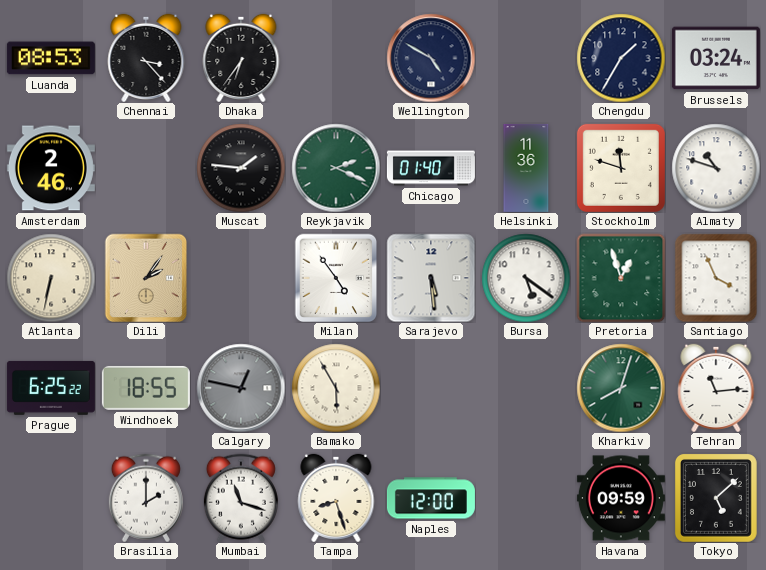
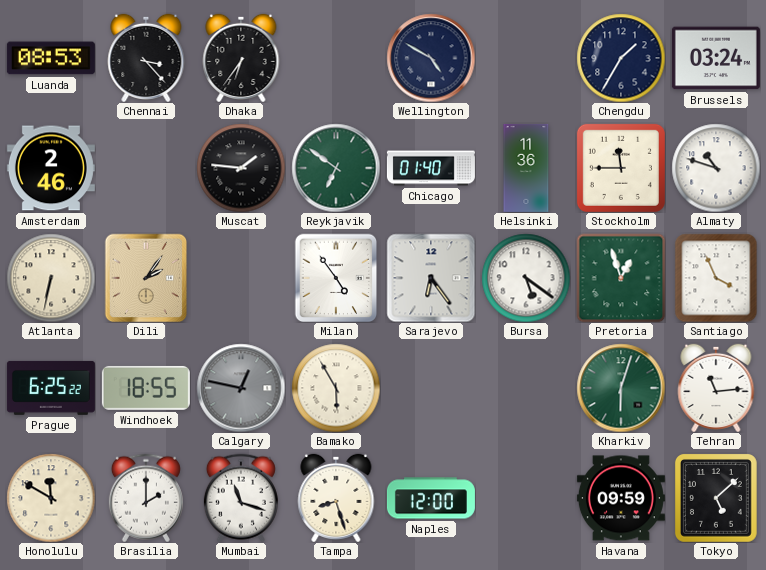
Reykjavik: 2:19 -> 6:51
Stockholm: 11:48 -> 11:45
Sarajevo: 5:29 -> 6:24
Kharkiv: 8:03 -> 6:03
Honolulu: none -> 11:50
